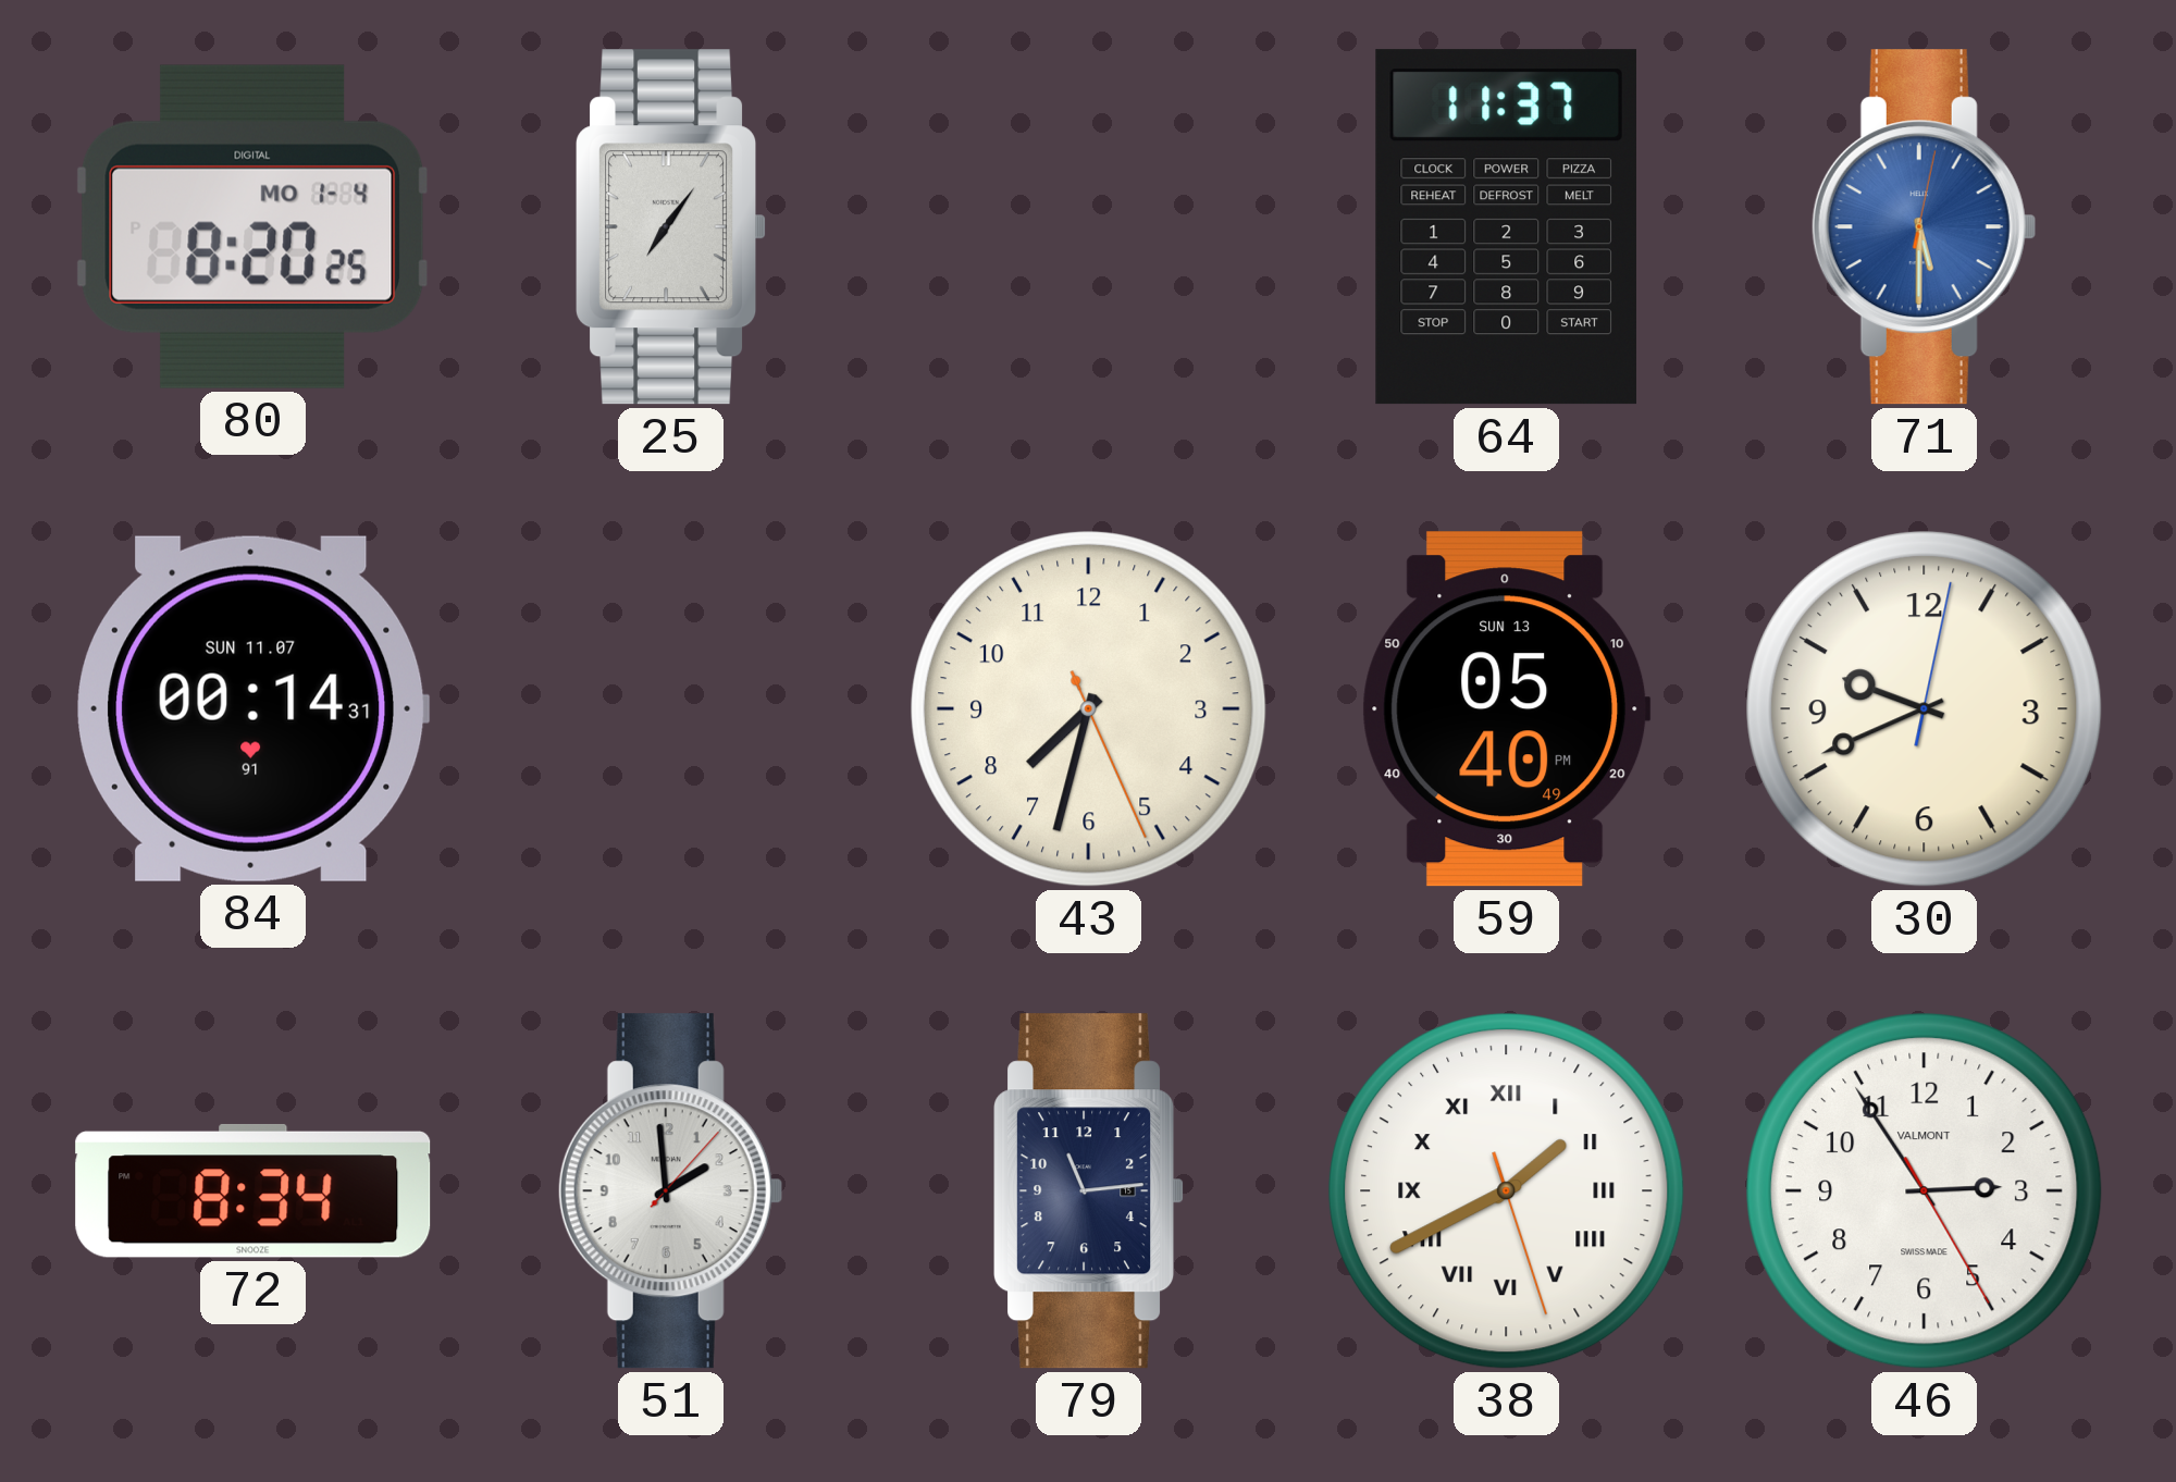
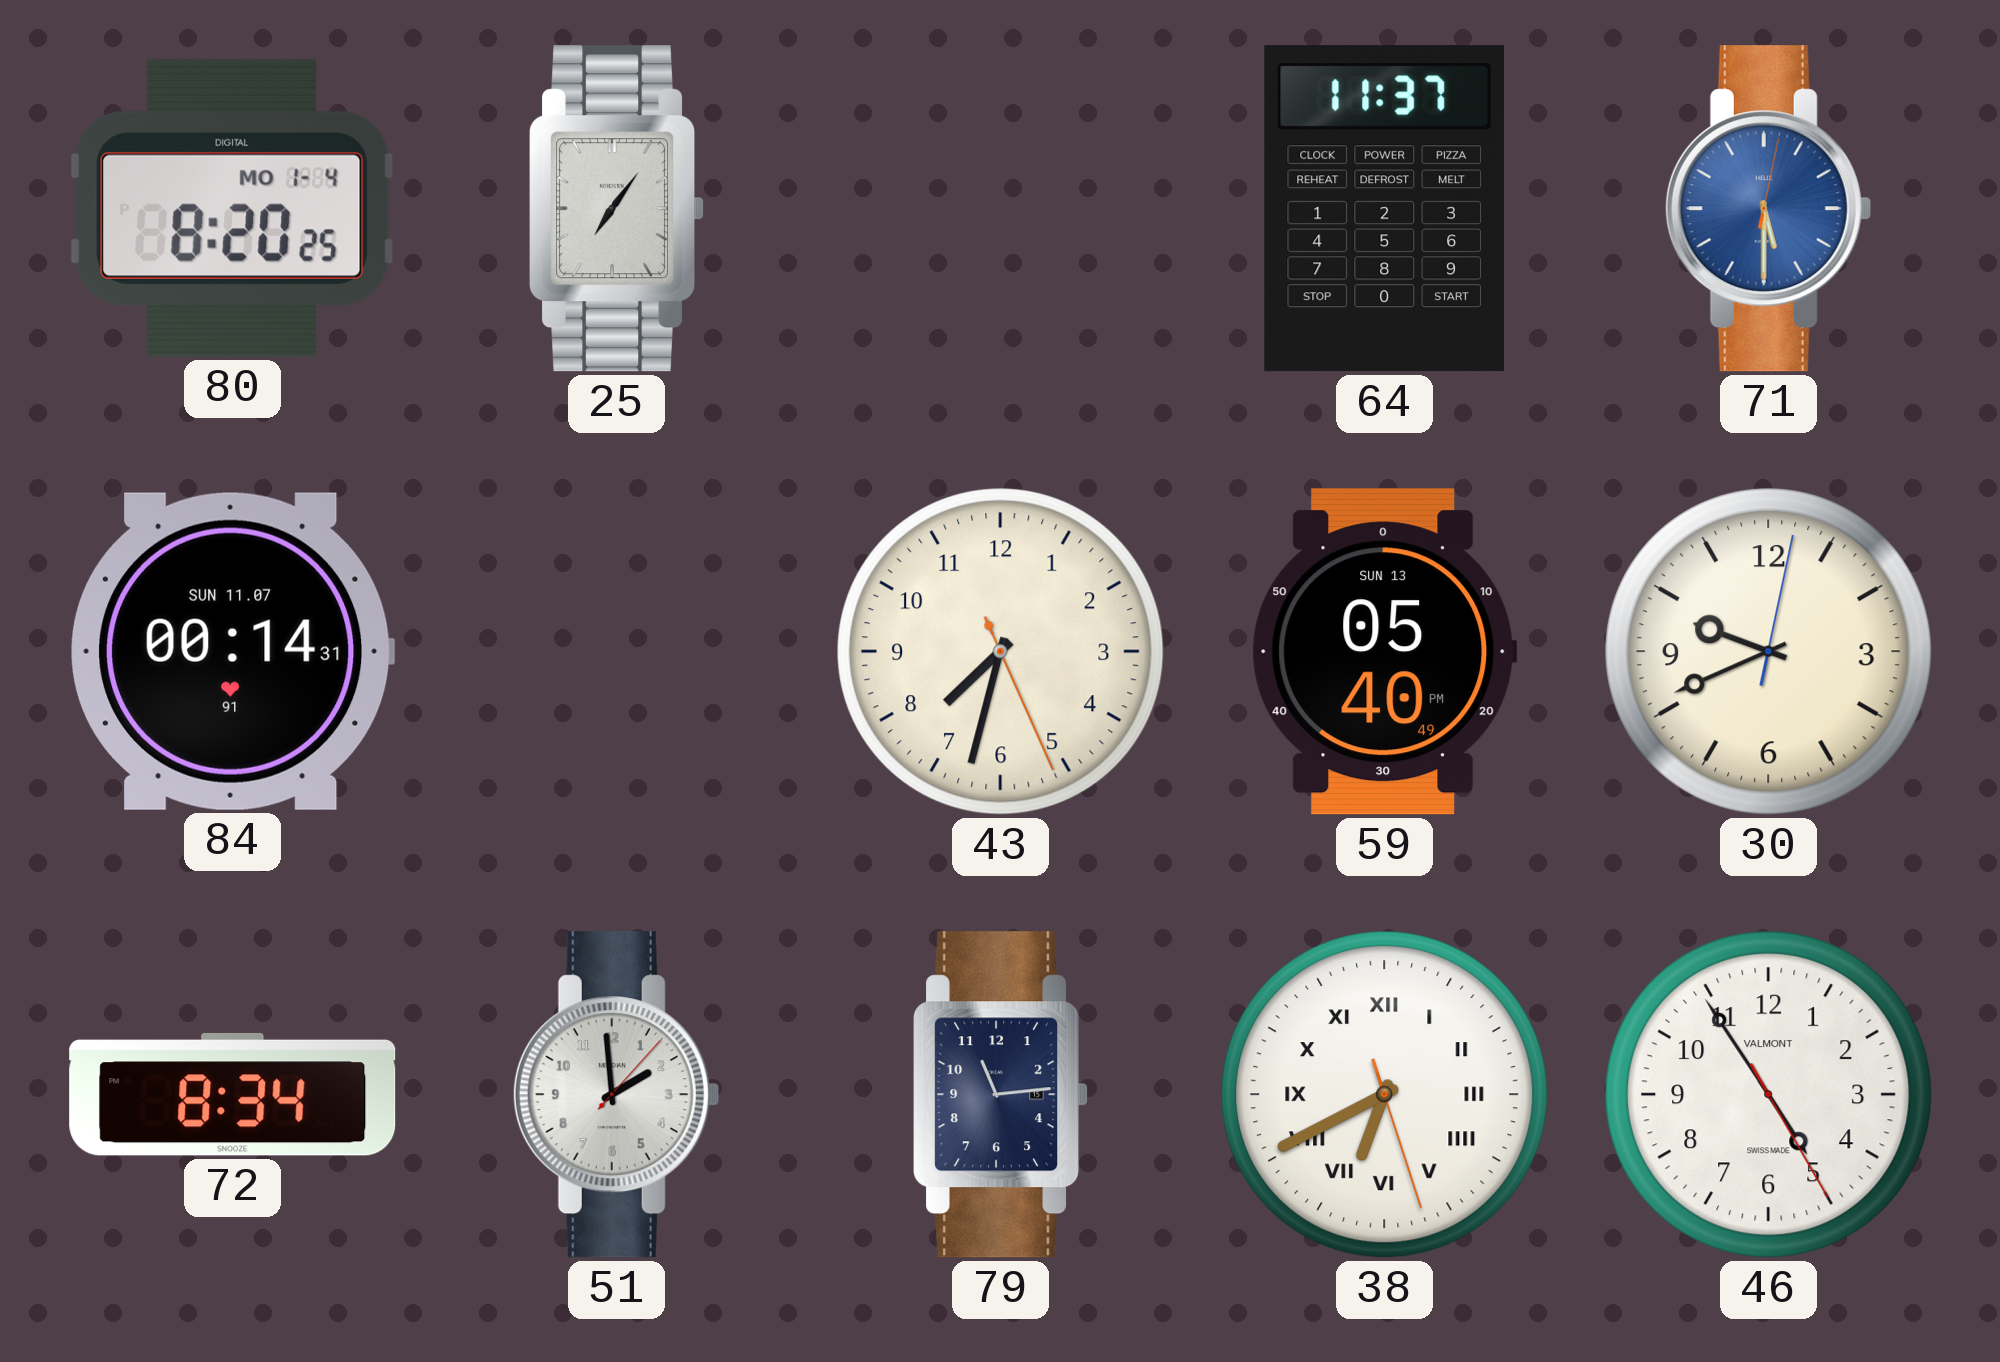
38: 1:40 -> 6:40
46: 2:54 -> 4:54
